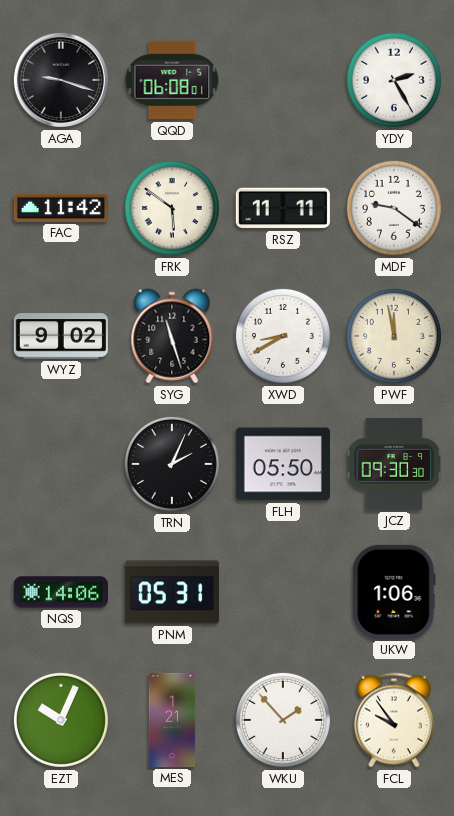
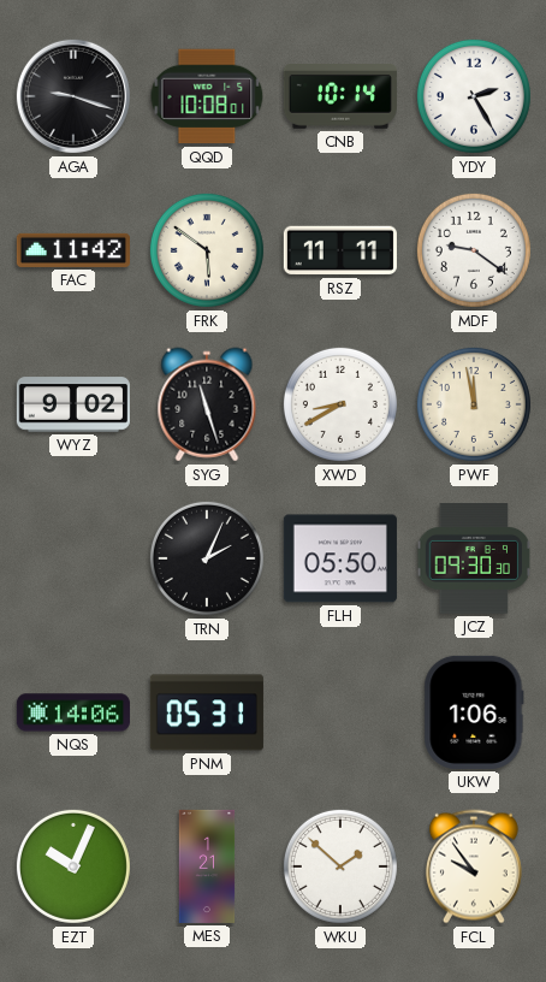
QQD: 06:08 -> 10:08
CNB: none -> 10:14
WKU: 1:53 -> 1:52
